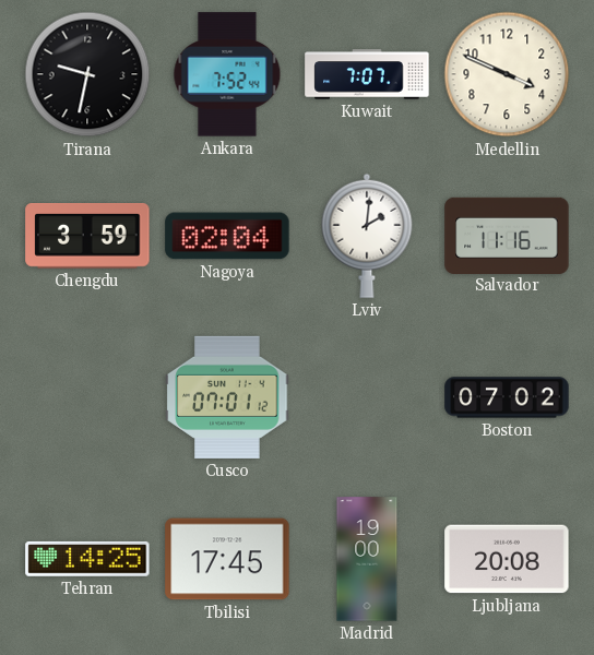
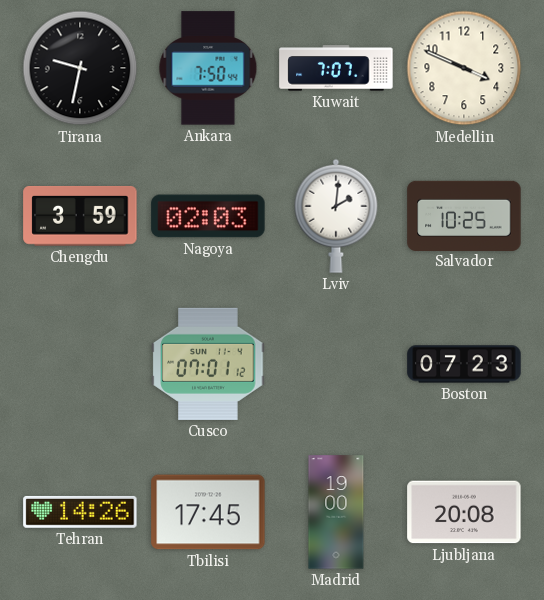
Ankara: 7:52 -> 7:50
Nagoya: 02:04 -> 02:03
Salvador: 11:16 -> 10:25
Boston: 07:02 -> 07:23
Tehran: 14:25 -> 14:26
